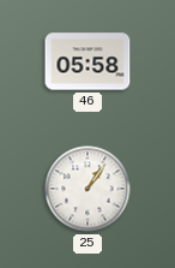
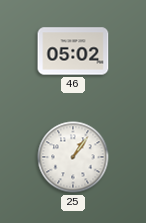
46: 05:58 -> 05:02
